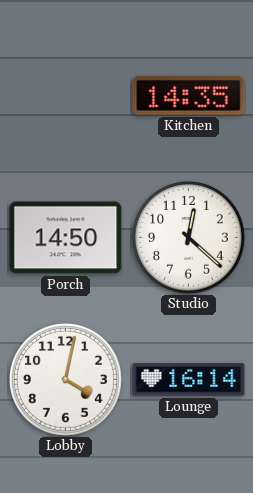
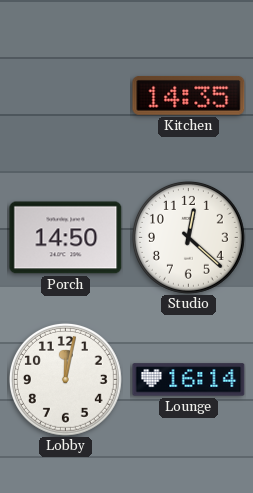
Lobby: 4:02 -> 12:02
